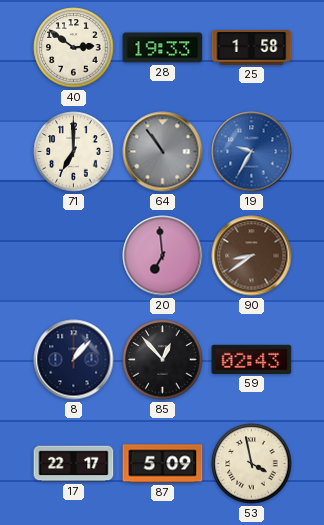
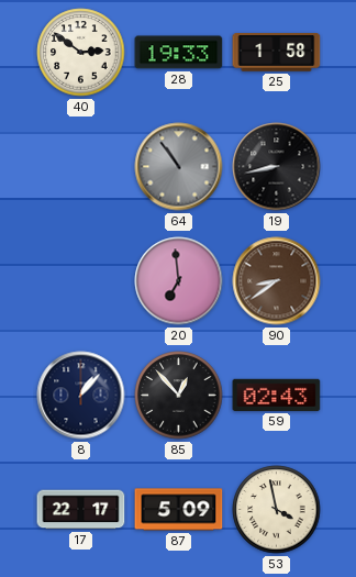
71: 7:00 -> none
19: 9:35 -> 8:43
19 dial: blue -> black
